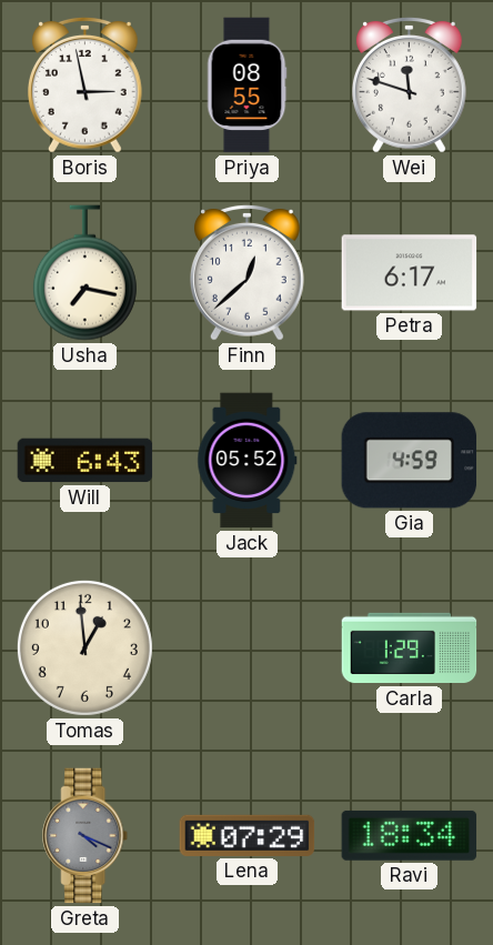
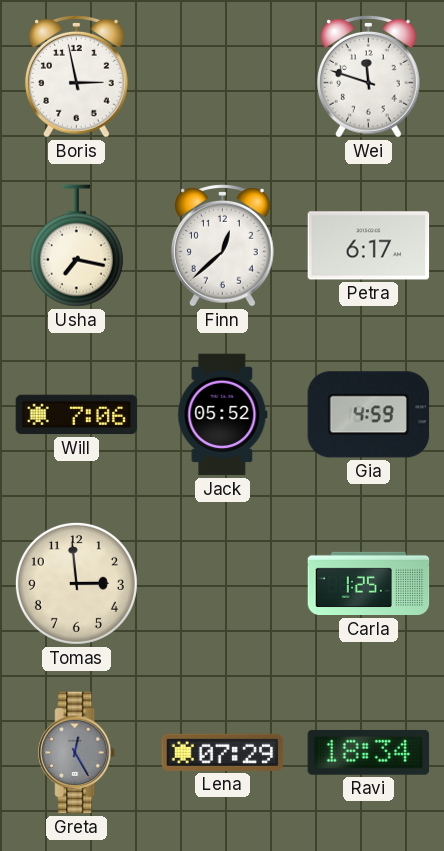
Priya: 08:55 -> none
Will: 6:43 -> 7:06
Tomas: 12:59 -> 2:59
Carla: 1:29 -> 1:25
Greta: 4:19 -> 12:25
